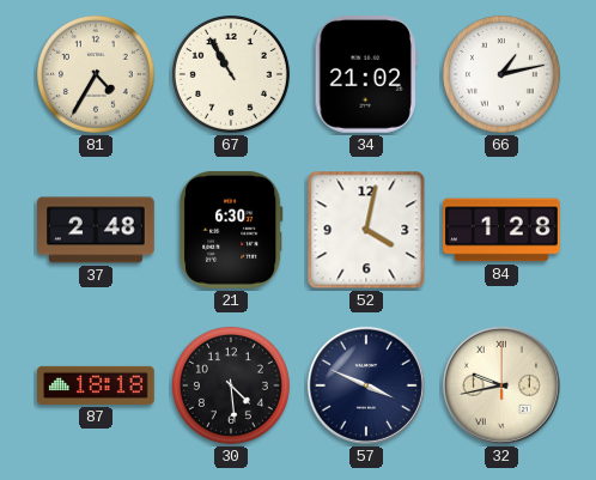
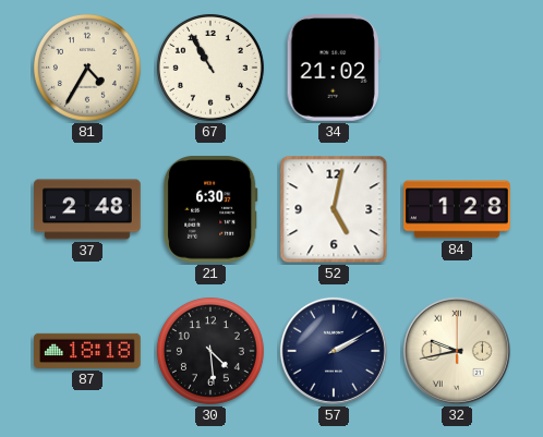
66: 1:13 -> none
52: 4:02 -> 5:02
57: 3:49 -> 2:10
